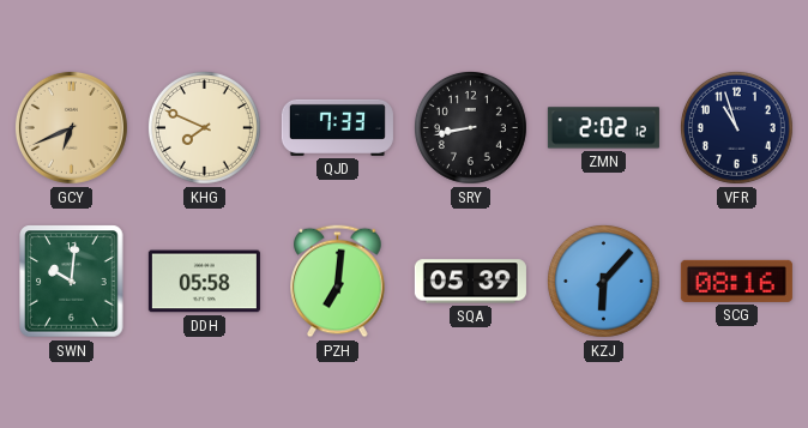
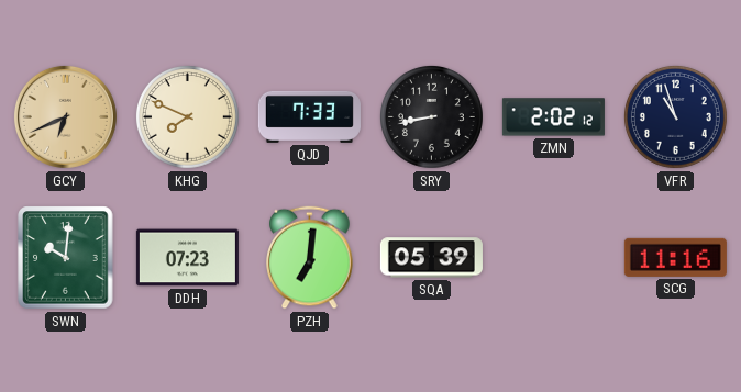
DDH: 05:58 -> 07:23
KZJ: 6:07 -> none
SCG: 08:16 -> 11:16
